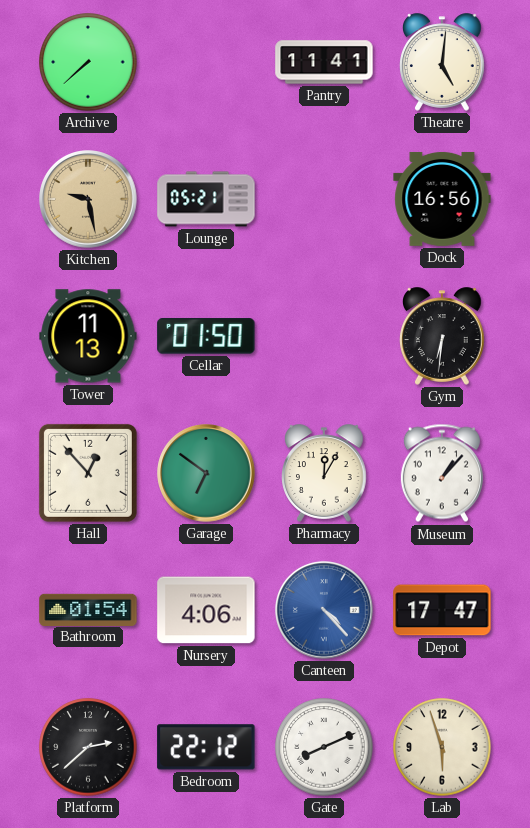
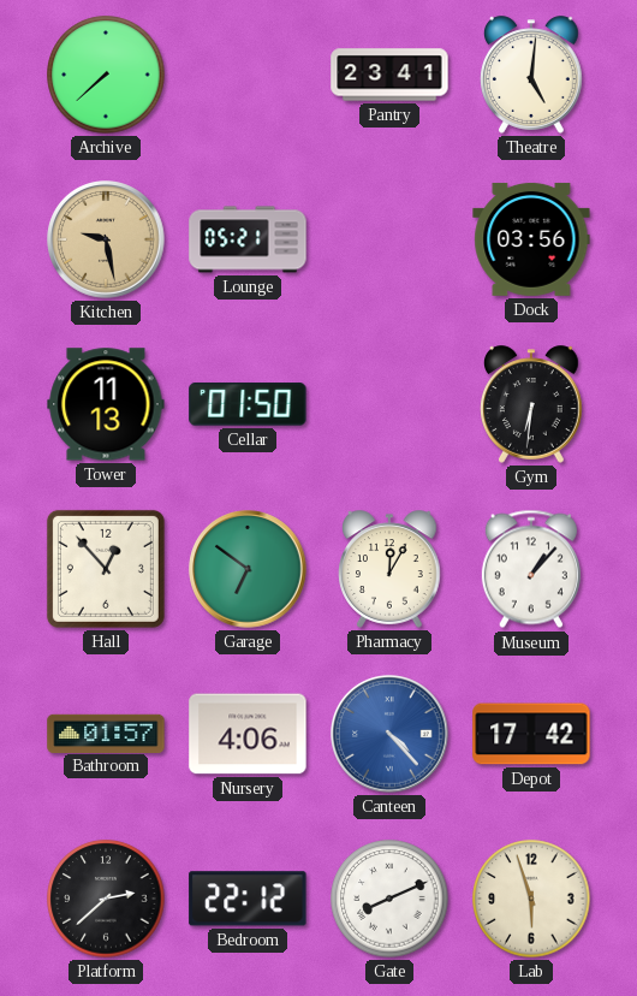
Pantry: 11:41 -> 23:41
Dock: 16:56 -> 03:56
Bathroom: 01:54 -> 01:57
Depot: 17:47 -> 17:42
